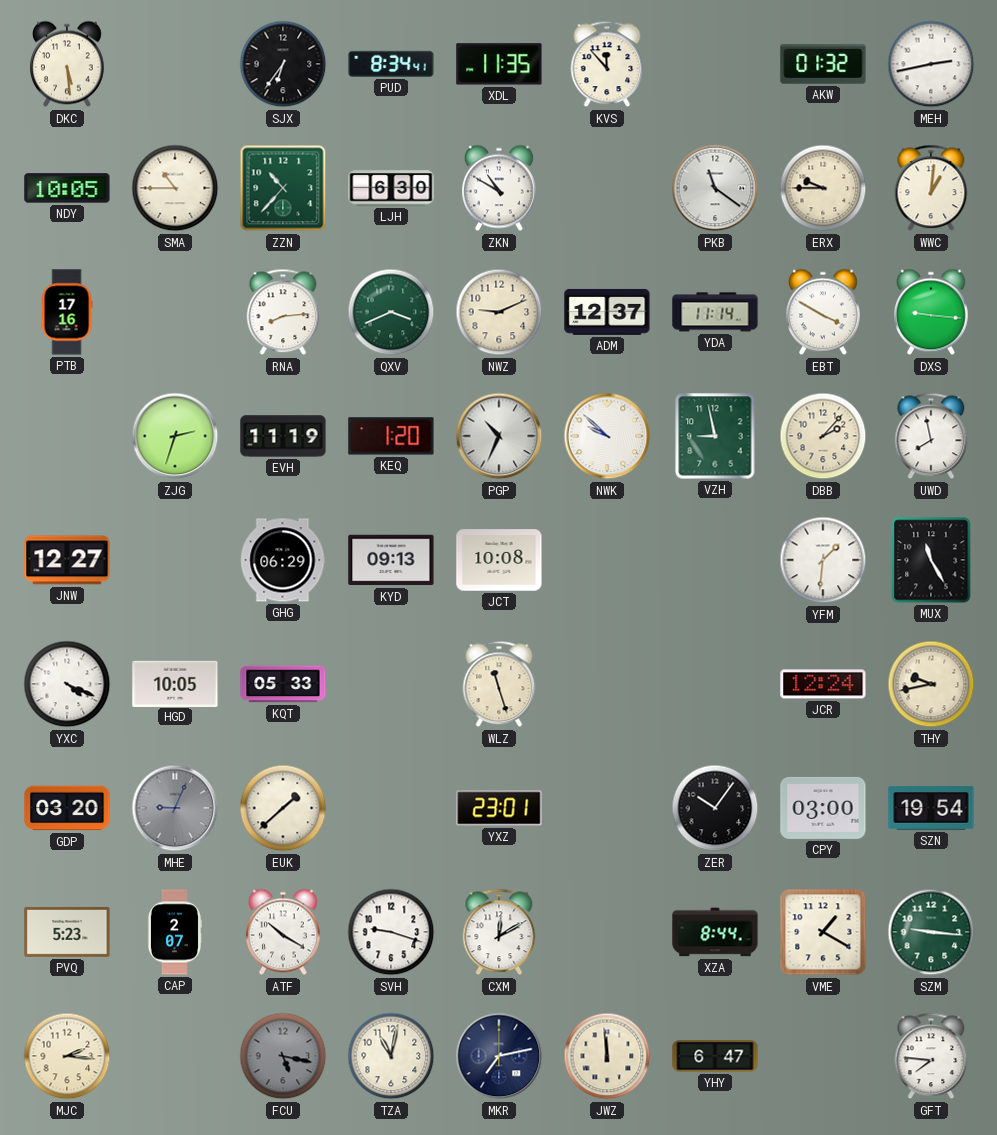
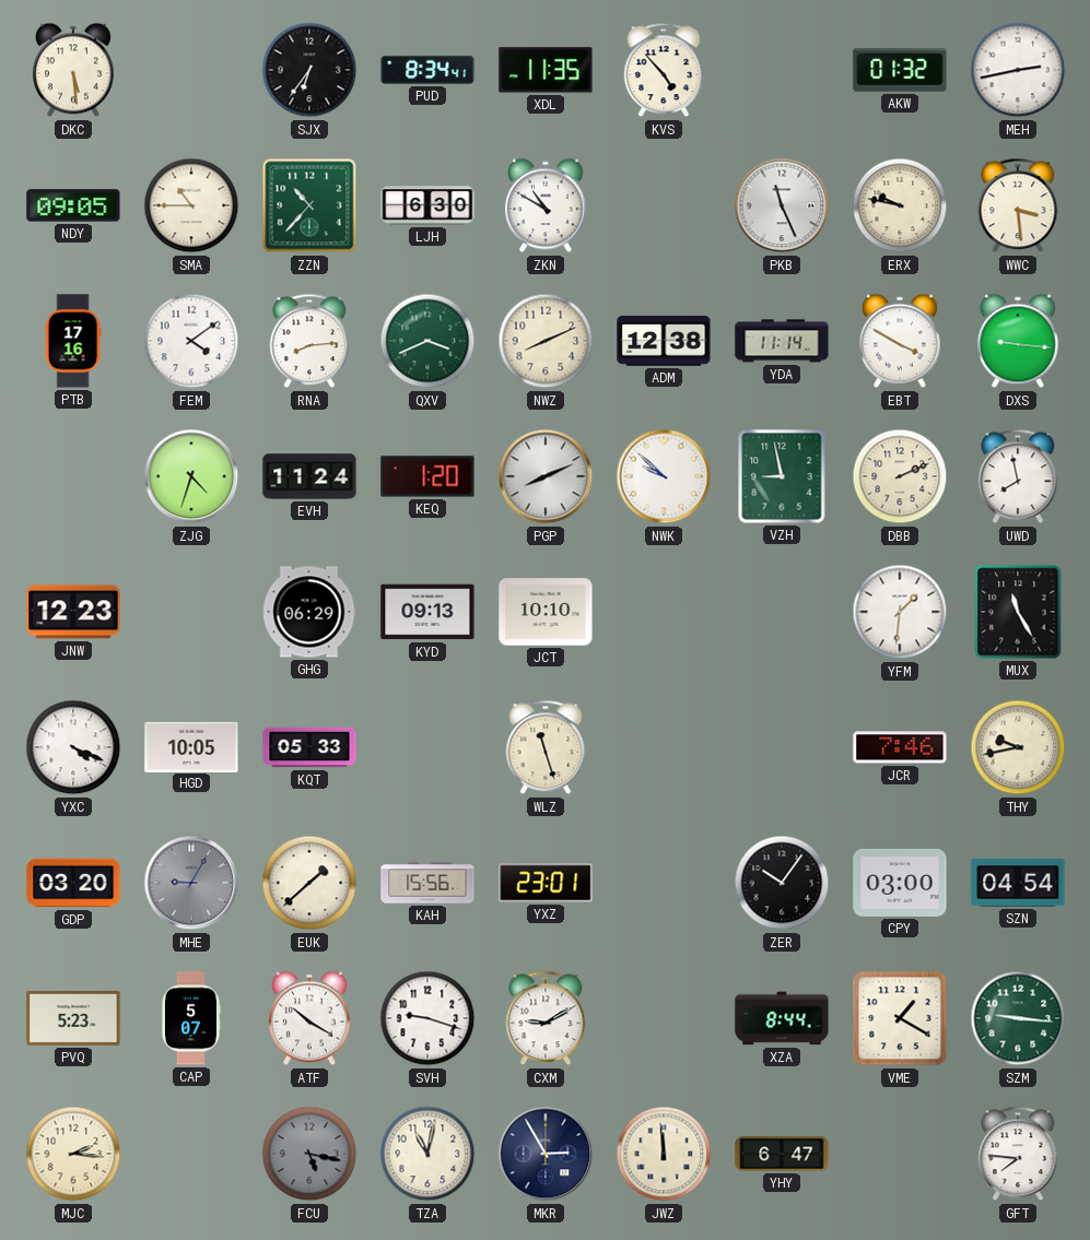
KVS: 11:53 -> 4:53
NDY: 10:05 -> 09:05
PKB: 11:21 -> 11:26
ERX: 9:45 -> 9:47
WWC: 1:01 -> 3:29
FEM: none -> 4:09
NWZ: 9:11 -> 8:11
ADM: 12:37 -> 12:38
ZJG: 2:33 -> 4:33
EVH: 11:19 -> 11:24
PGP: 10:34 -> 8:11
DBB: 2:07 -> 2:11
JNW: 12:27 -> 12:23
JCT: 10:08 -> 10:10
JCR: 12:24 -> 7:46
MHE: 9:04 -> 9:05
KAH: none -> 15:56
SZN: 19:54 -> 04:54
CAP: 2:07 -> 5:07
CXM: 12:10 -> 9:10
MKR: 7:13 -> 2:55
